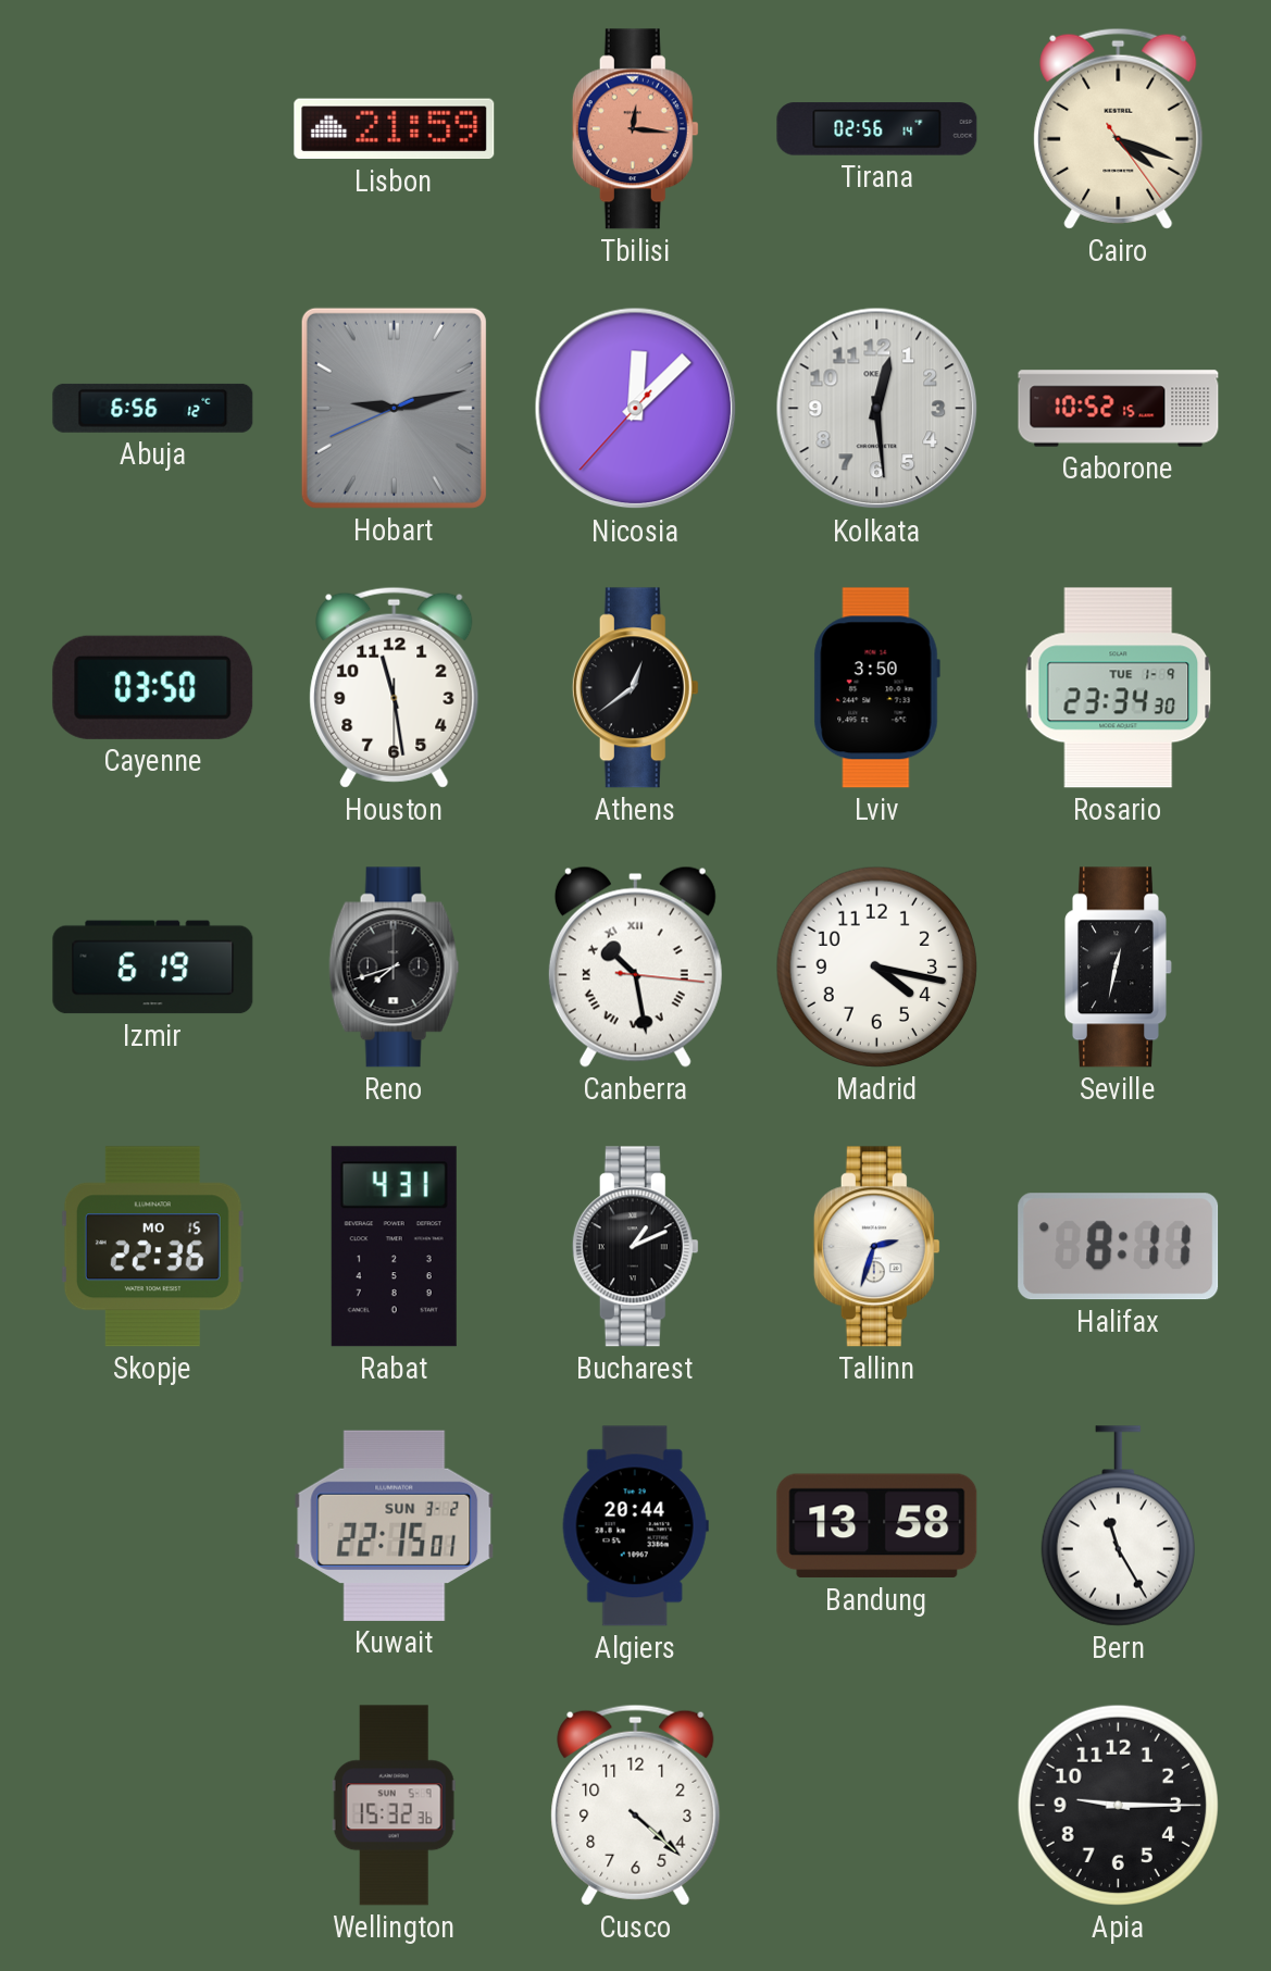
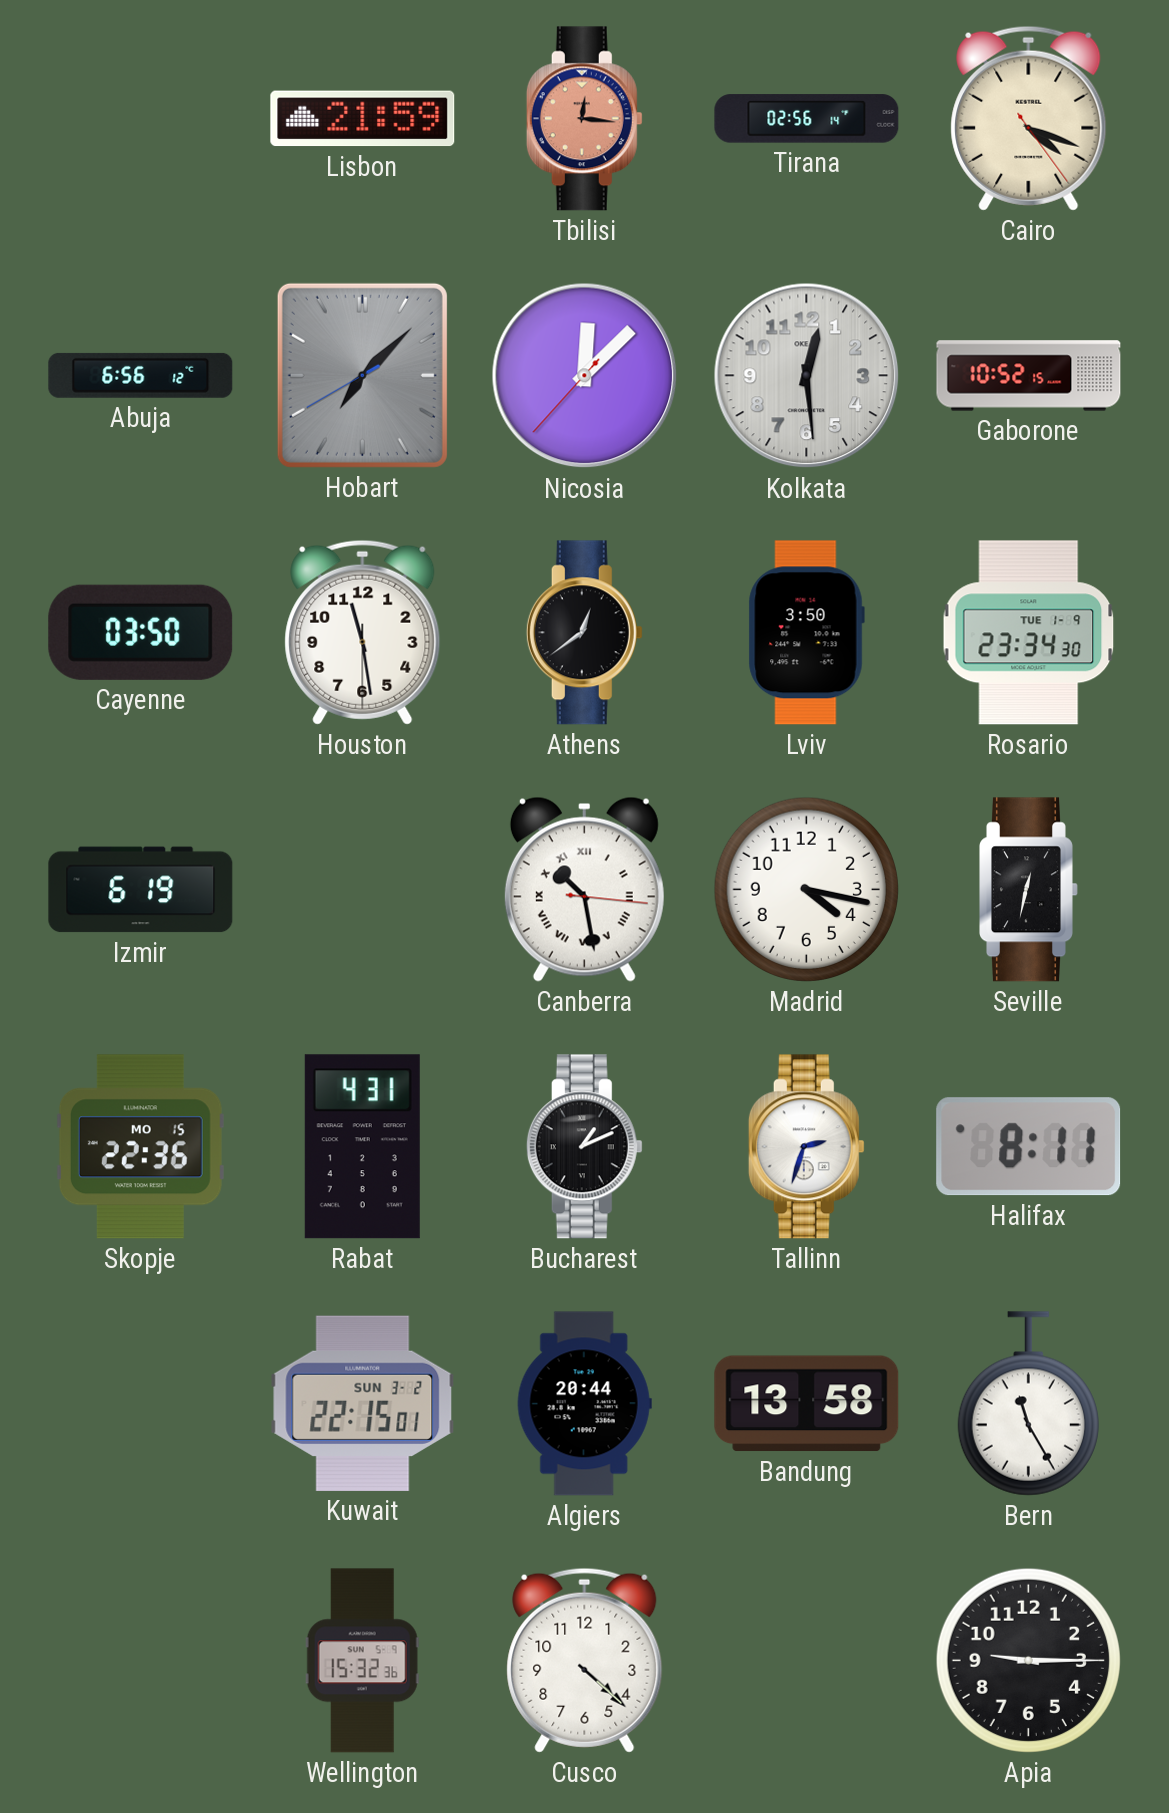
Hobart: 9:12 -> 7:07
Reno: 7:42 -> none
